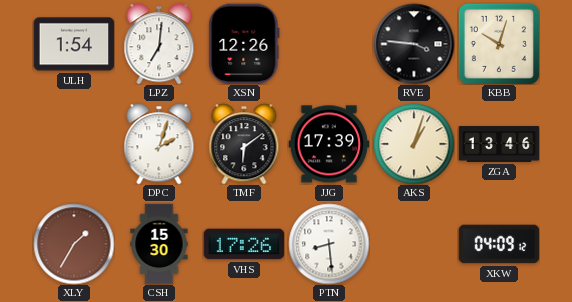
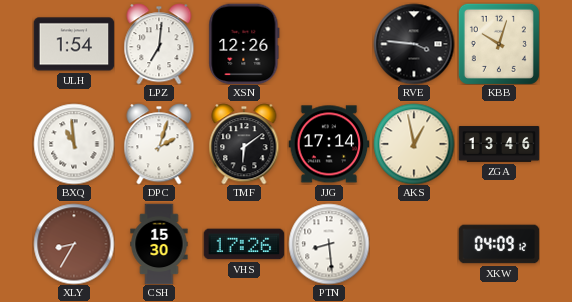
BXQ: none -> 10:59
JJG: 17:39 -> 17:14
AKS: 1:03 -> 12:58
XLY: 1:35 -> 8:35
